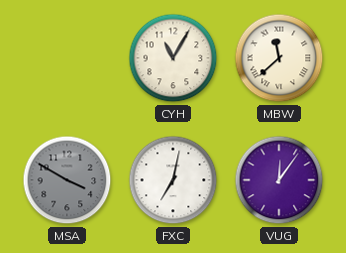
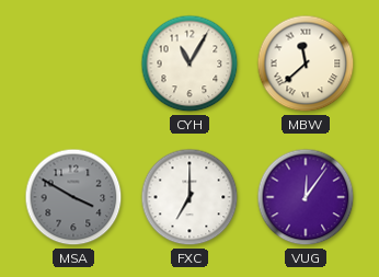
FXC: 7:02 -> 7:00
